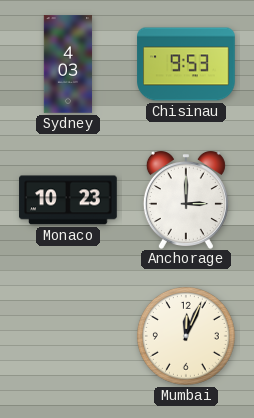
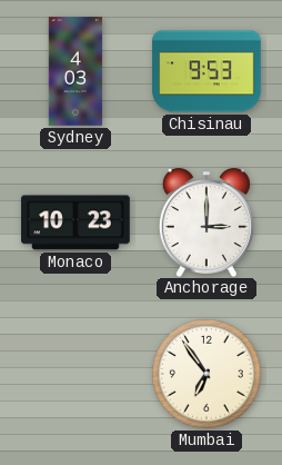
Mumbai: 12:04 -> 6:54
